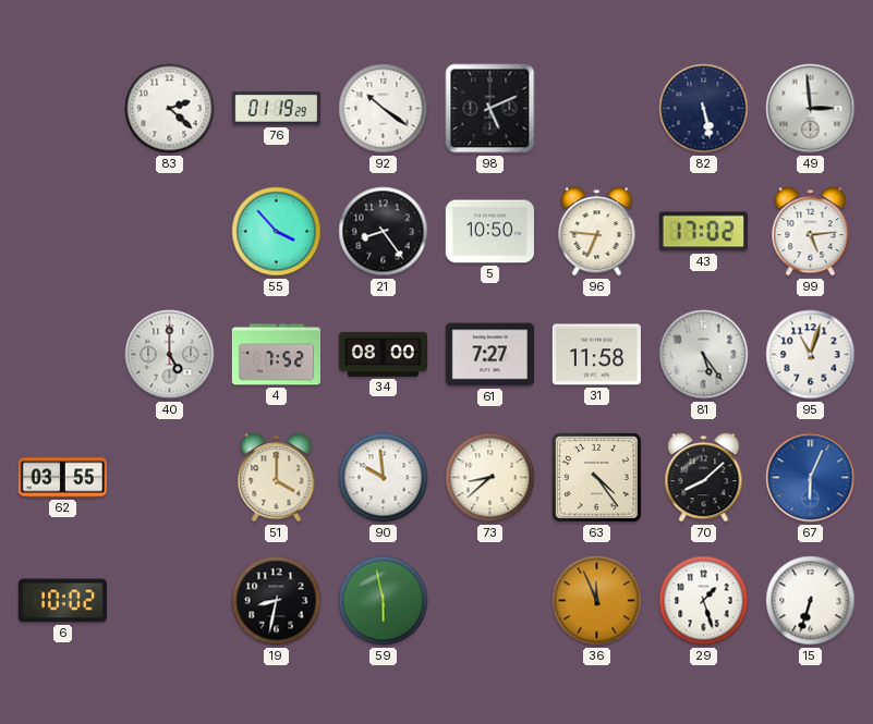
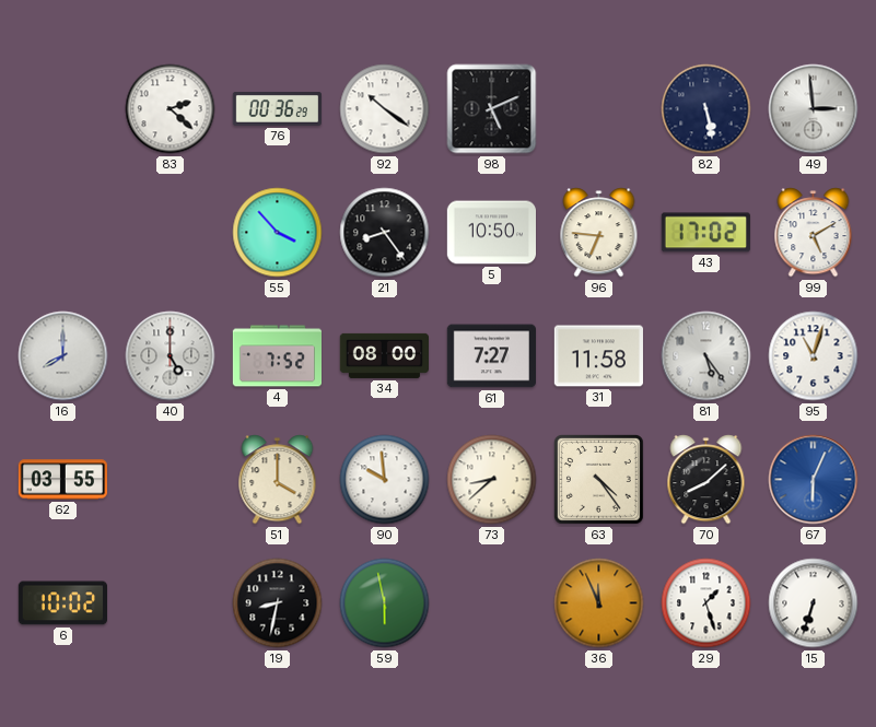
76: 01:19 -> 00:36
99: 5:14 -> 5:10
16: none -> 8:00
